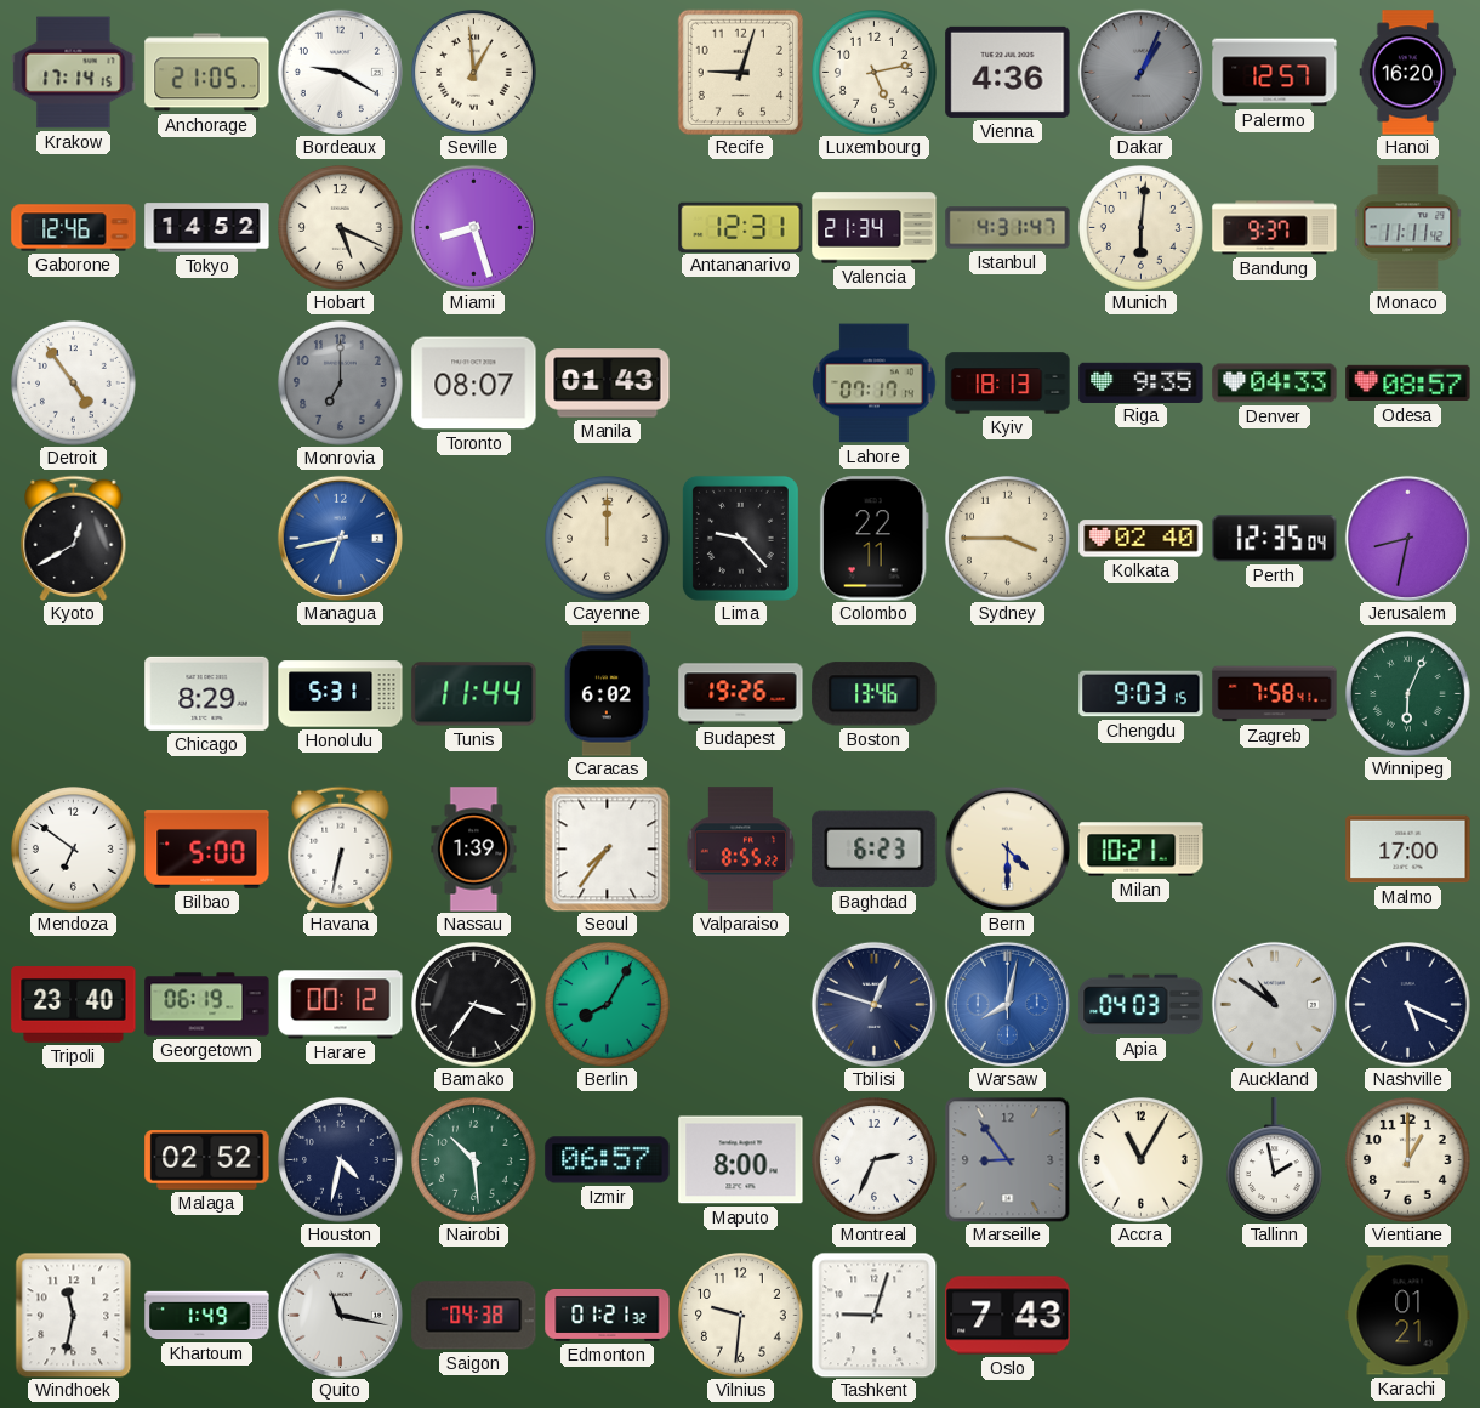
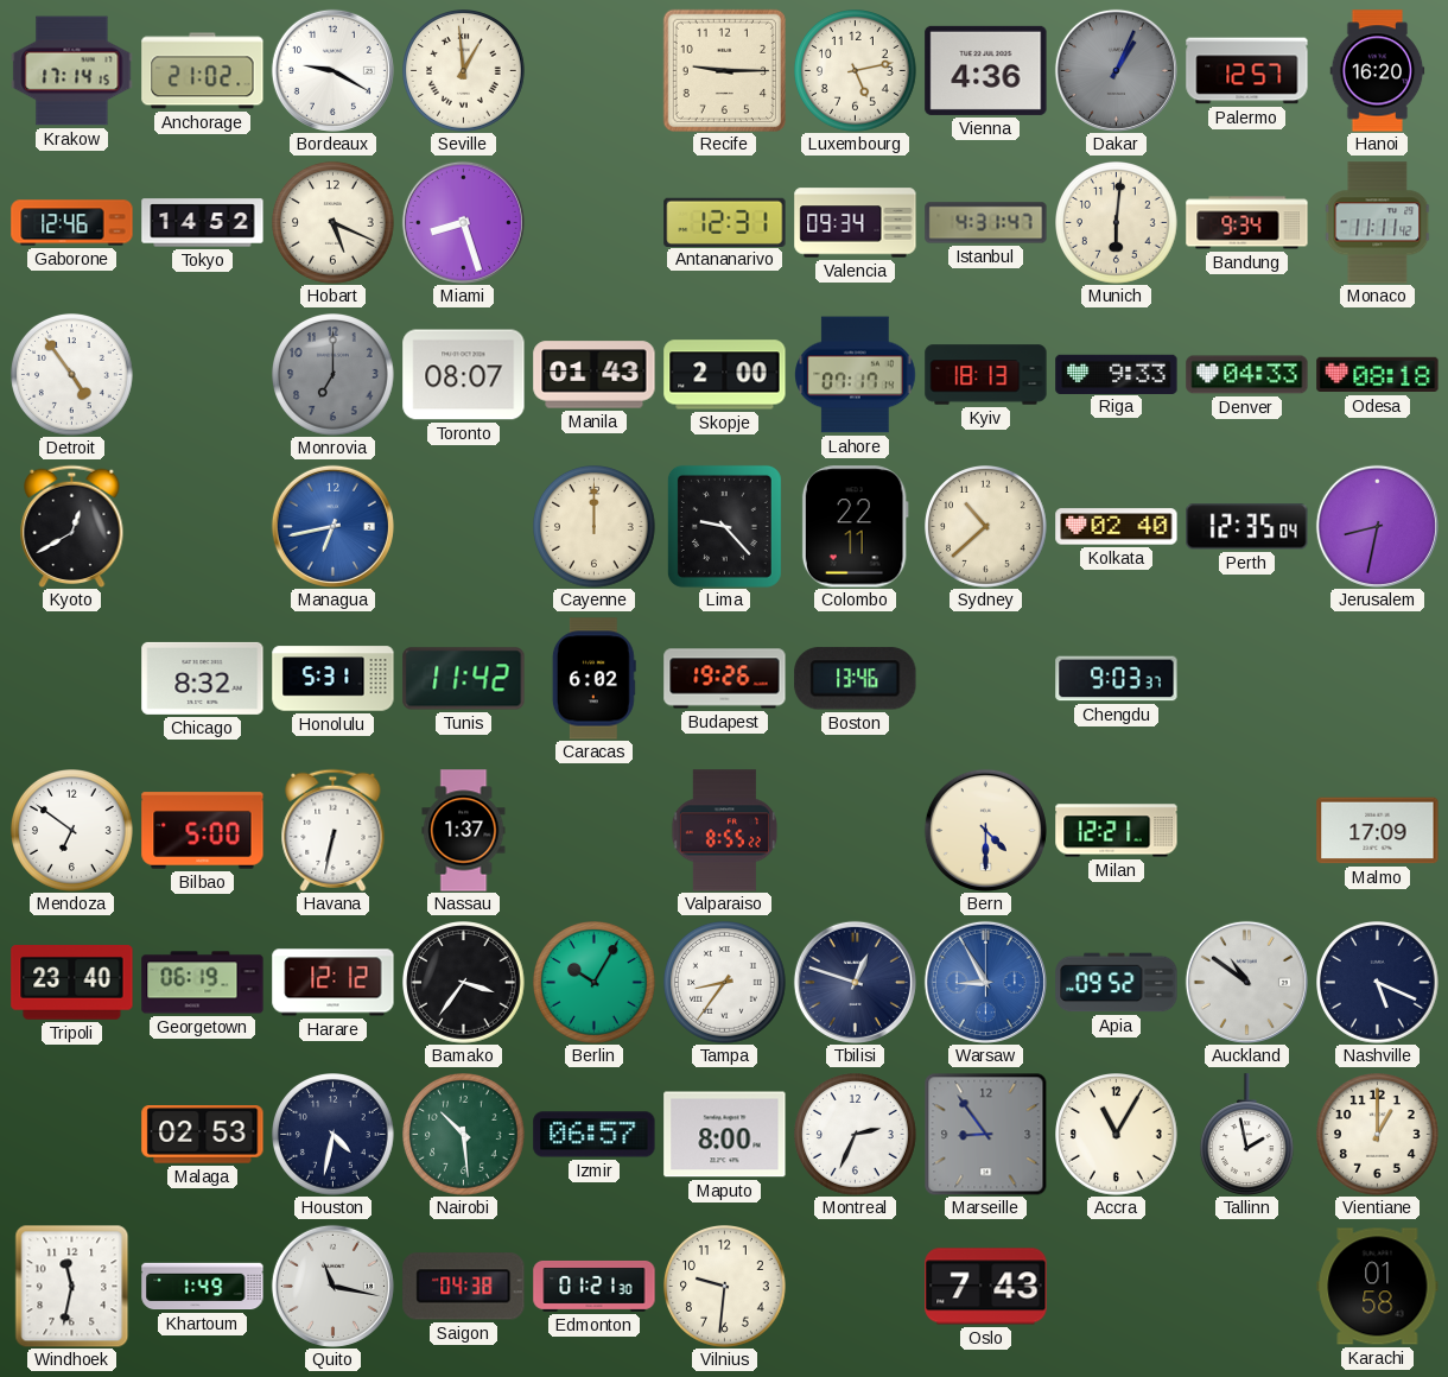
Anchorage: 21:05 -> 21:02
Recife: 9:03 -> 9:15
Valencia: 21:34 -> 09:34
Bandung: 9:37 -> 9:34
Skopje: none -> 2:00
Riga: 9:35 -> 9:33
Odesa: 08:57 -> 08:18
Sydney: 3:45 -> 10:38
Chicago: 8:29 -> 8:32
Tunis: 11:44 -> 11:42
Chengdu: 9:03:15 -> 9:03:37
Zagreb: 7:58 -> none
Winnipeg: 6:04 -> none
Nassau: 1:39 -> 1:37
Seoul: 7:36 -> none
Baghdad: 6:23 -> none
Milan: 10:21 -> 12:21
Malmo: 17:00 -> 17:09
Harare: 00:12 -> 12:12
Berlin: 8:05 -> 10:05
Tampa: none -> 8:36
Warsaw: 8:02 -> 8:55
Apia: 04:03 -> 09:52
Malaga: 02:52 -> 02:53
Edmonton: 01:21:32 -> 01:21:30
Tashkent: 9:03 -> none
Karachi: 01:21 -> 01:58
